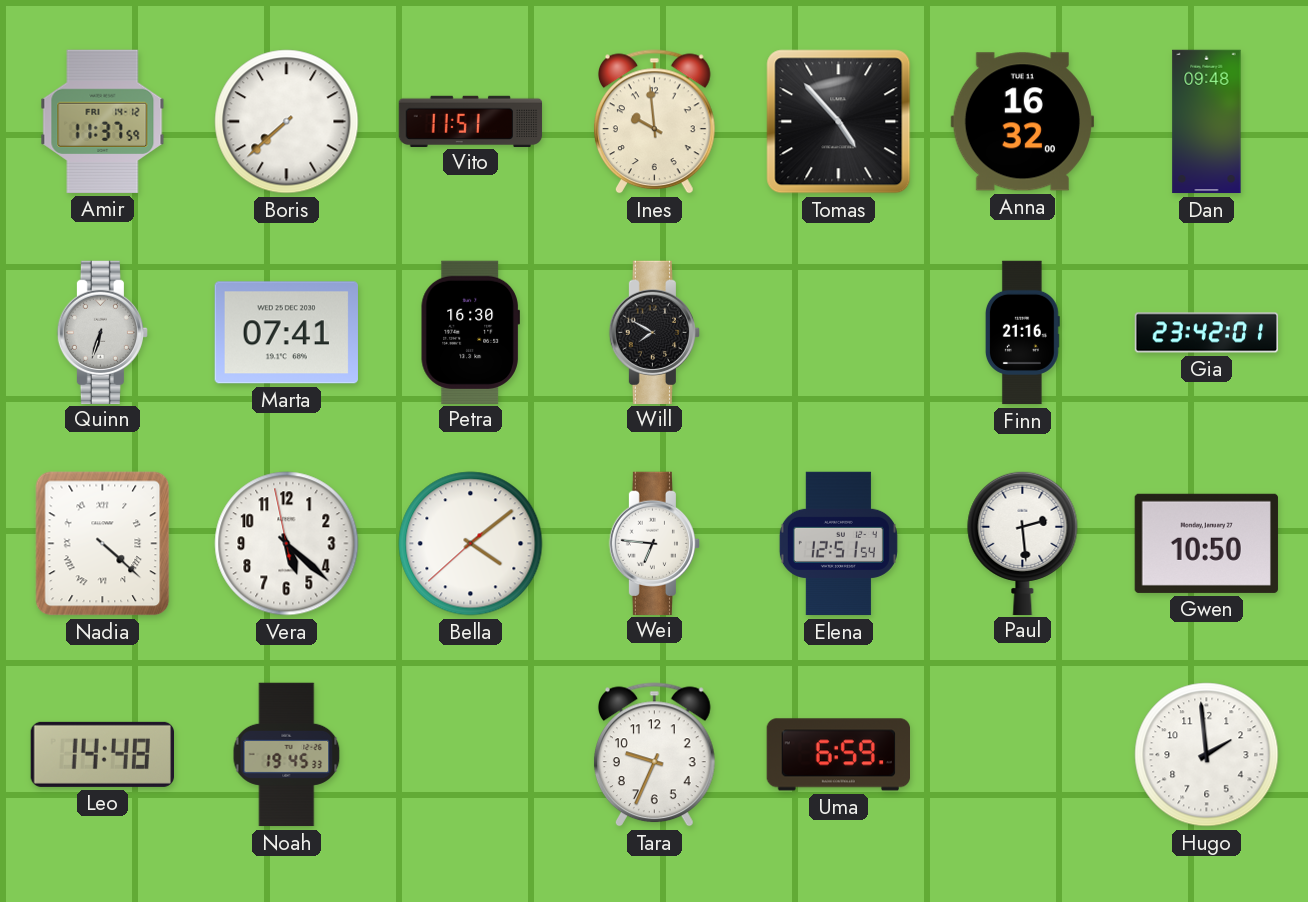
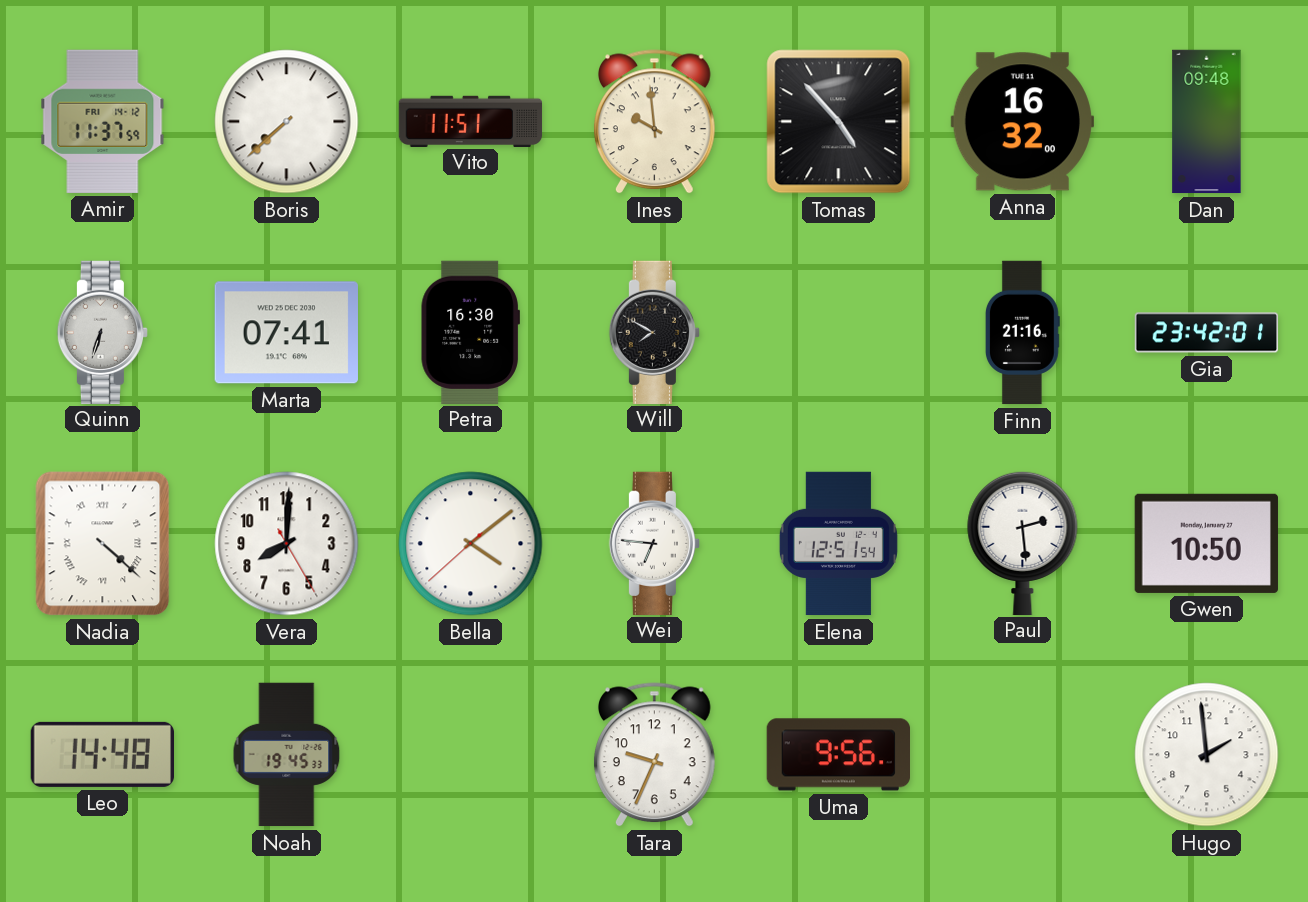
Vera: 5:21 -> 8:00
Uma: 6:59 -> 9:56
